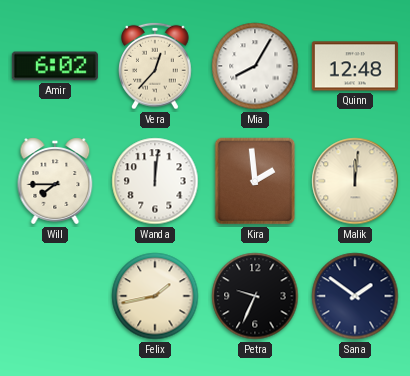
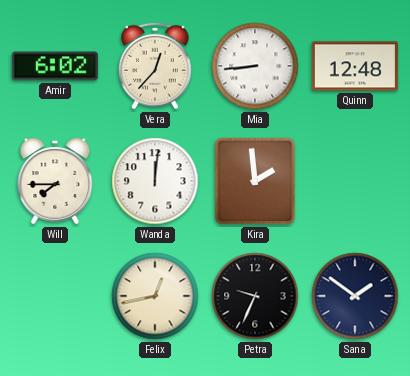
Mia: 8:05 -> 8:44
Malik: 12:01 -> none
Felix: 1:43 -> 12:43
